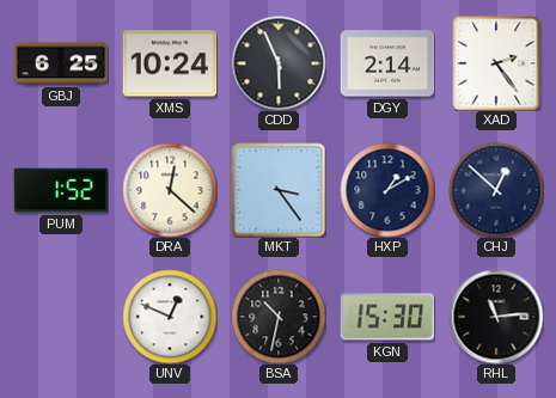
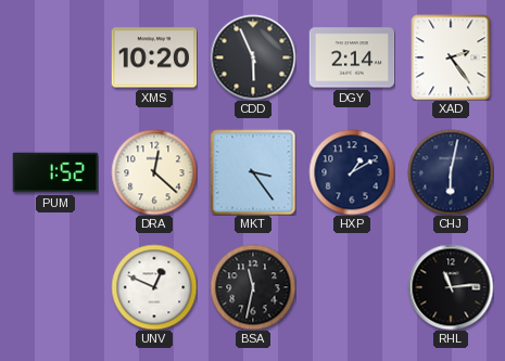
GBJ: 6:25 -> none
XMS: 10:24 -> 10:20
CHJ: 12:52 -> 6:02
BSA: 10:32 -> 11:32
KGN: 15:30 -> none
